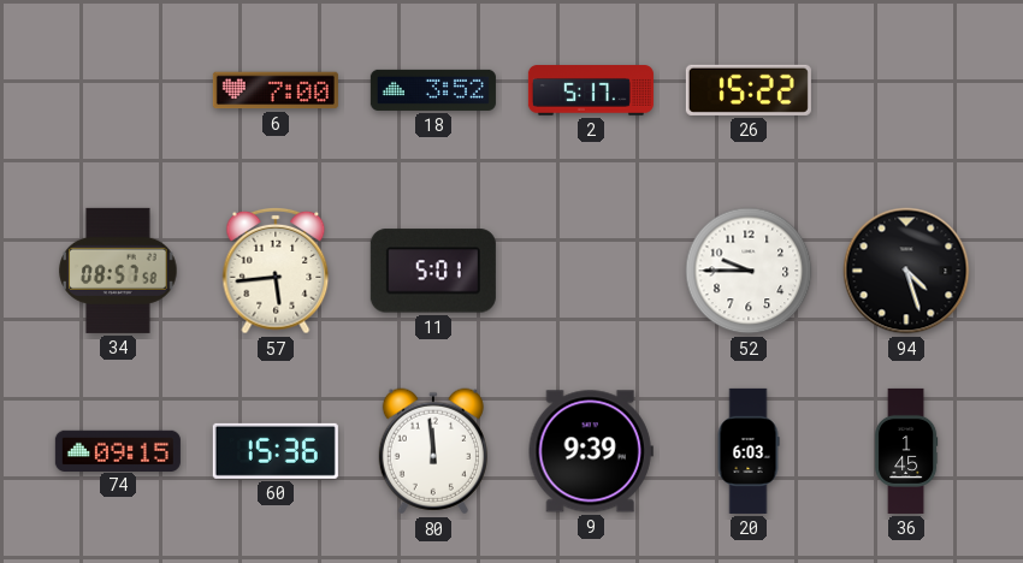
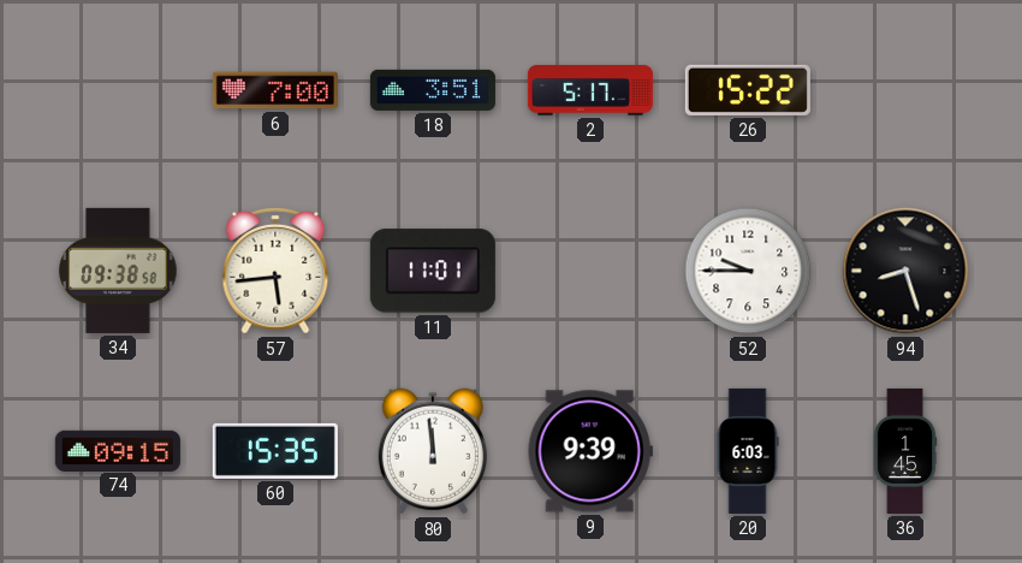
18: 3:52 -> 3:51
34: 08:57 -> 09:38
11: 5:01 -> 11:01
94: 4:27 -> 8:27
60: 15:36 -> 15:35
